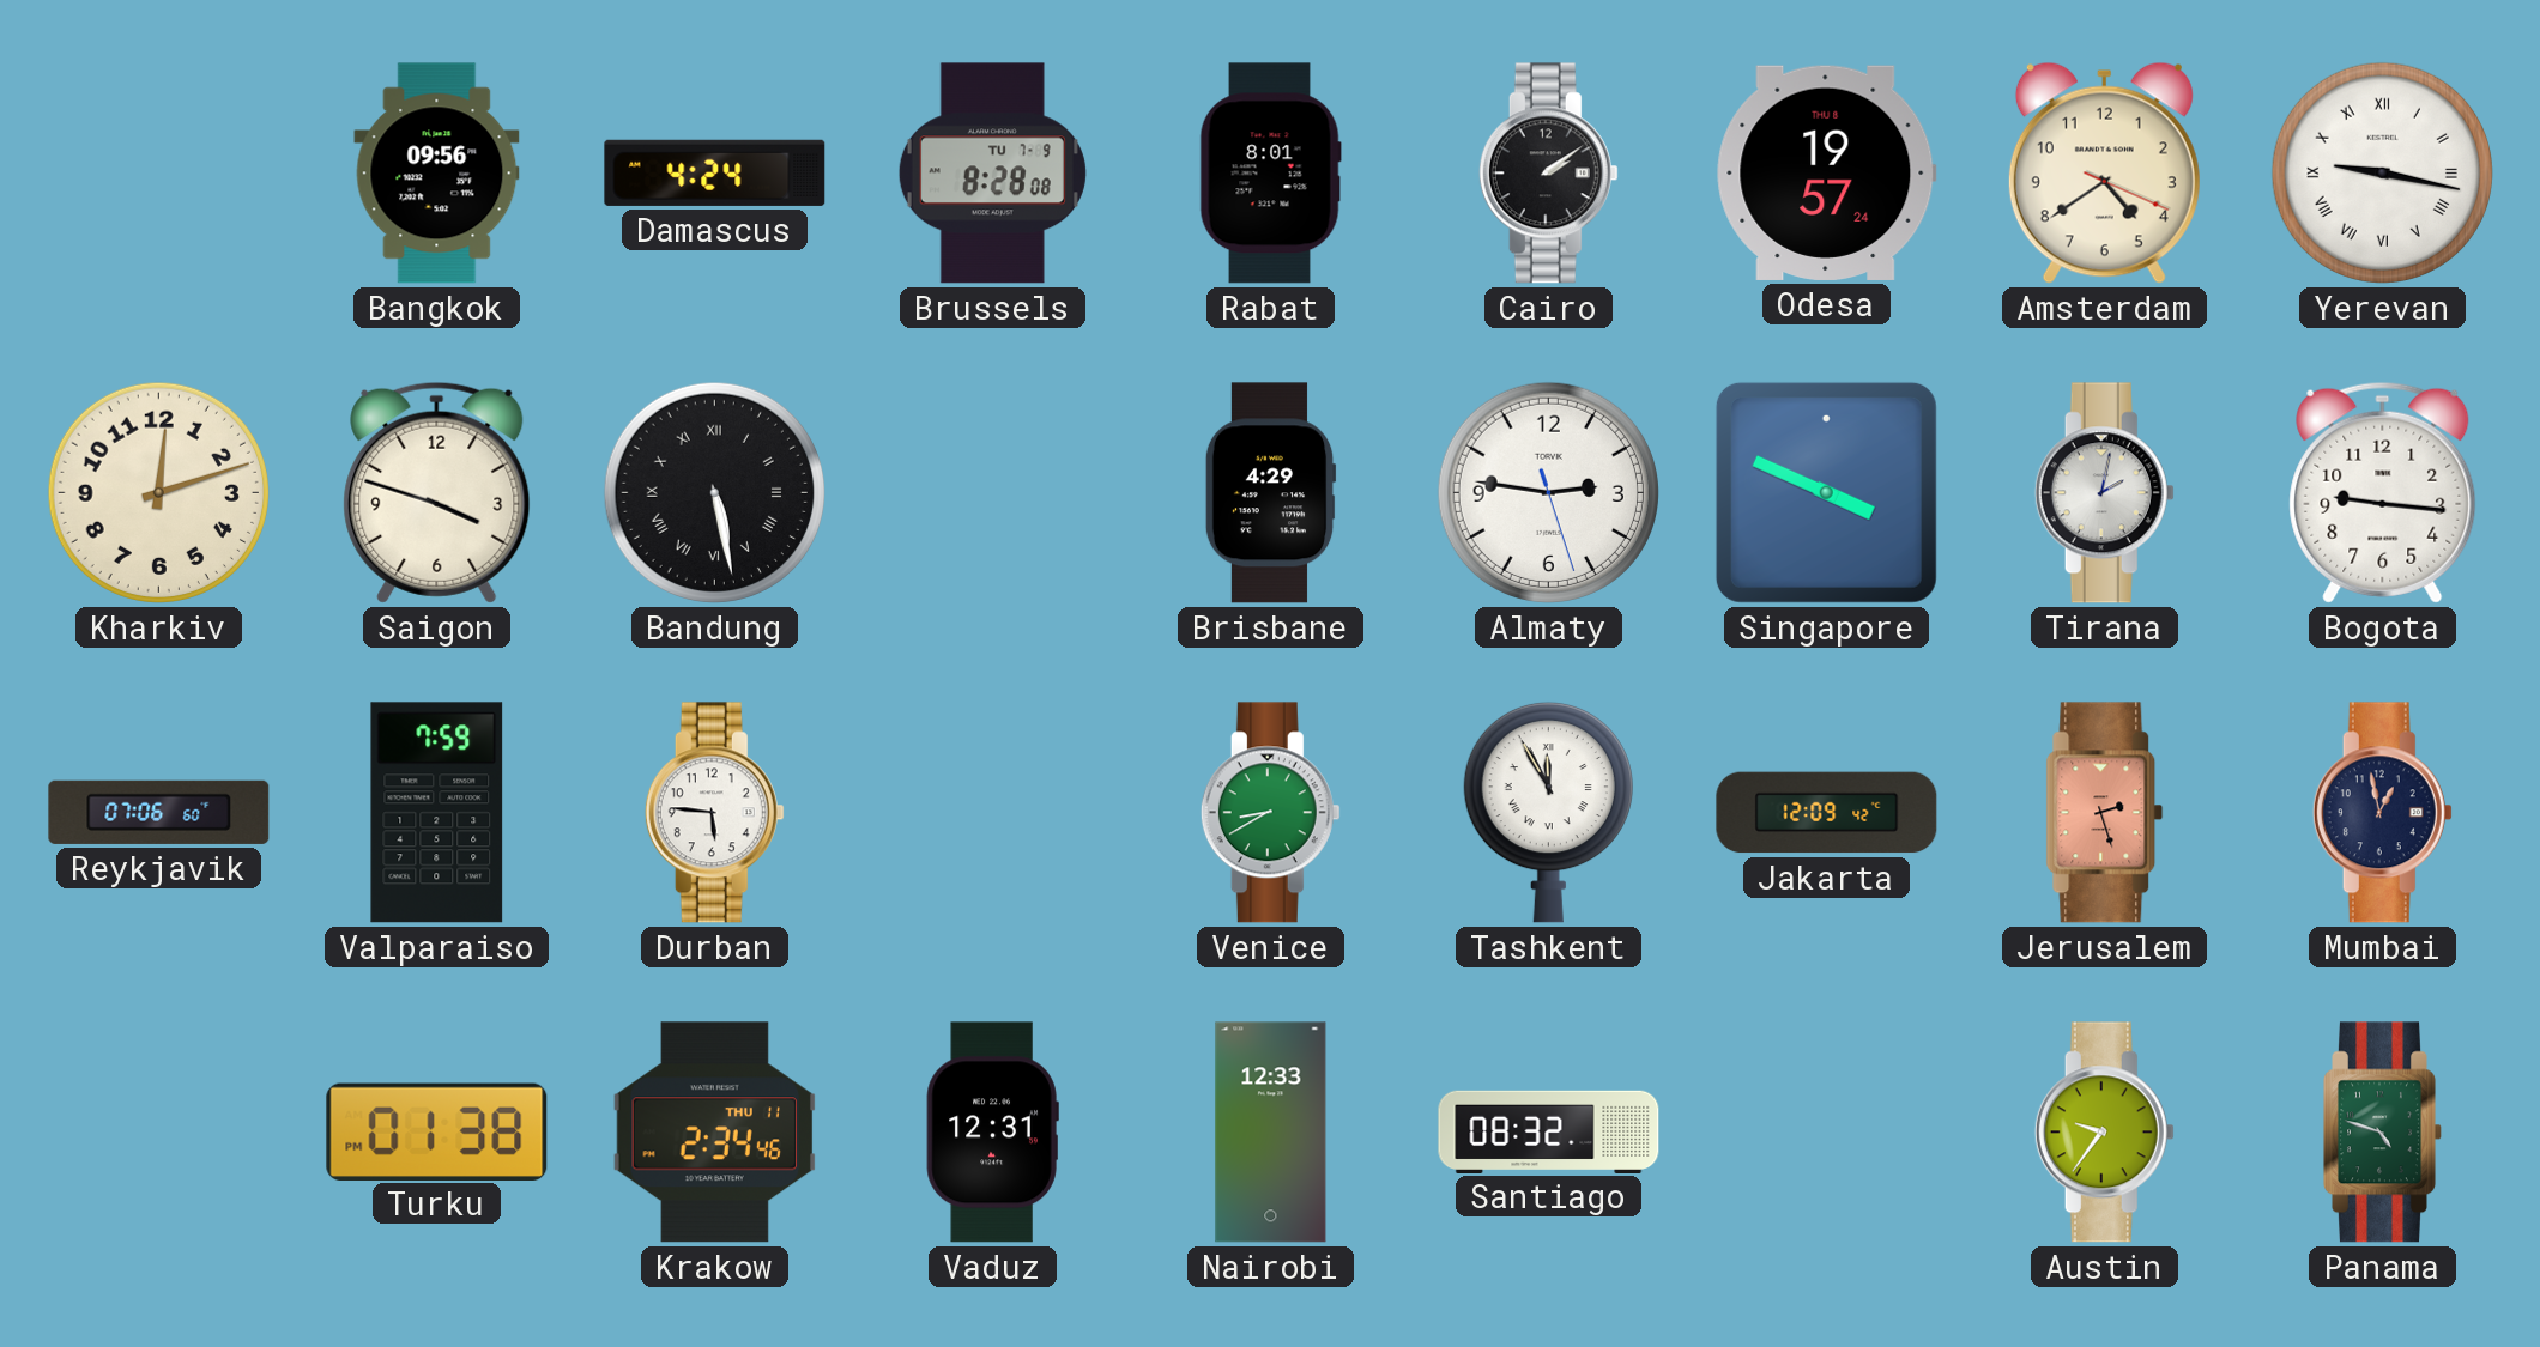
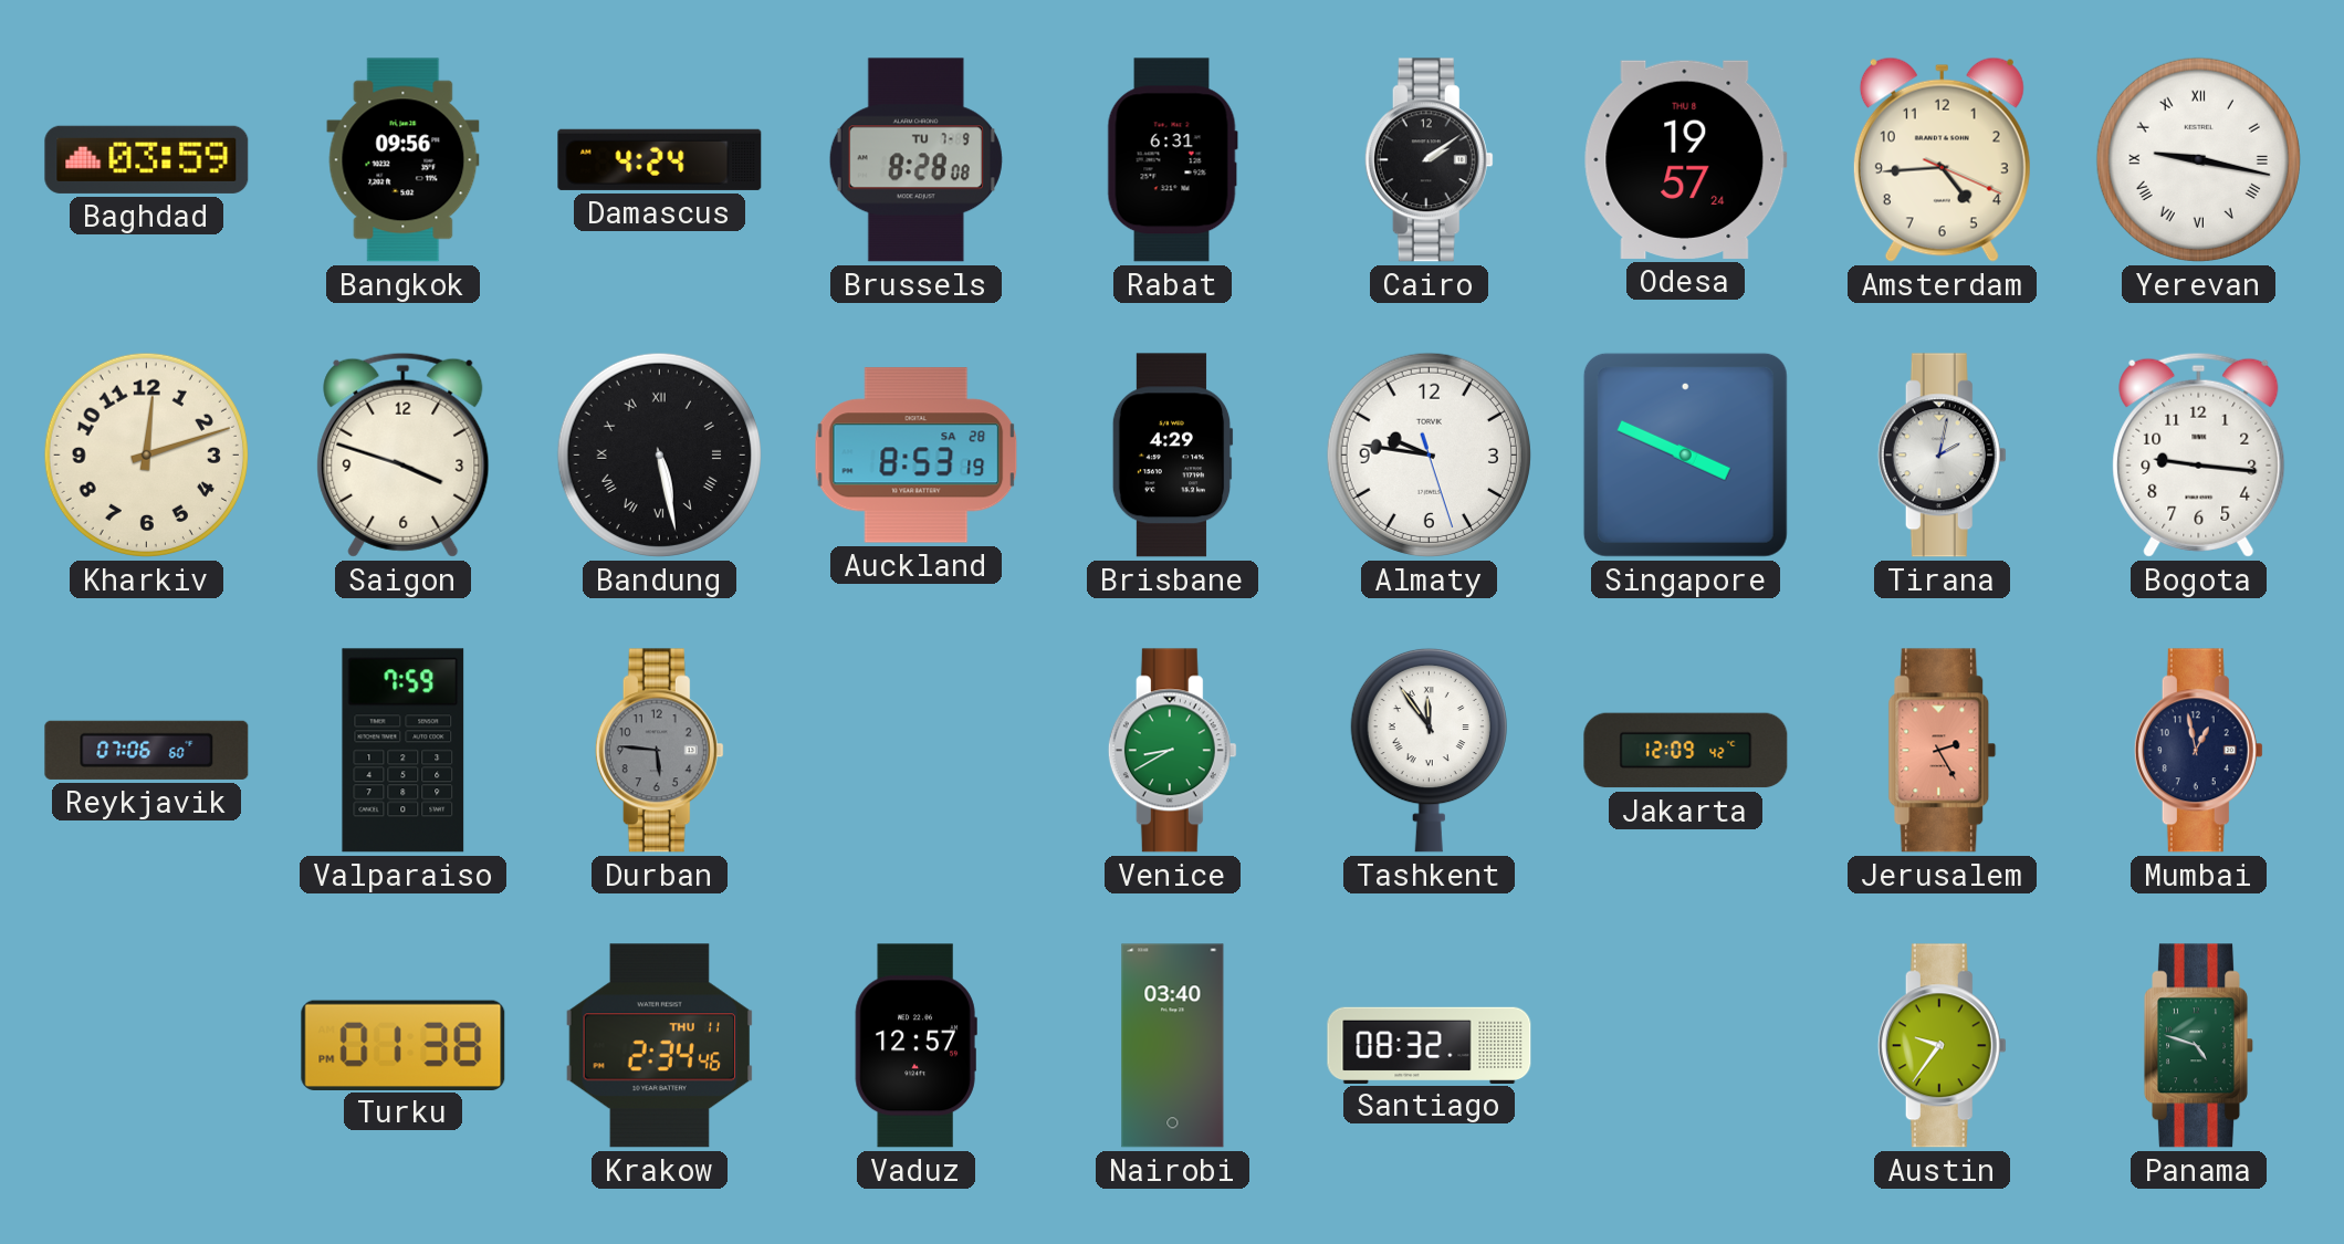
Baghdad: none -> 03:59
Rabat: 8:01 -> 6:31
Amsterdam: 4:39 -> 4:44
Auckland: none -> 8:53
Almaty: 2:46 -> 9:46
Durban dial: white -> grey
Tashkent: 11:55 -> 11:54
Jerusalem: 2:27 -> 2:25
Vaduz: 12:31 -> 12:57
Nairobi: 12:33 -> 03:40
